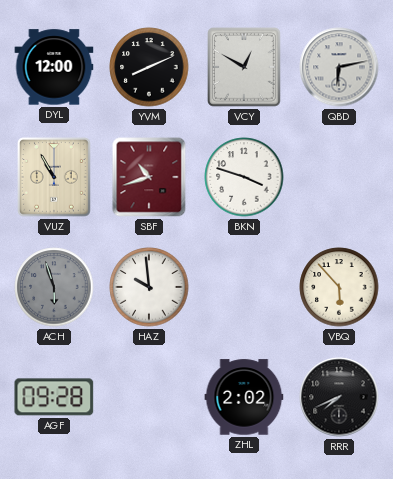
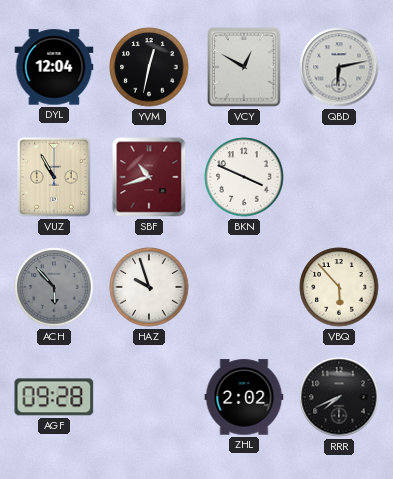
DYL: 12:00 -> 12:04
YVM: 8:11 -> 12:32
BKN: 3:48 -> 3:49
ACH: 5:57 -> 5:53
HAZ: 9:59 -> 9:57
